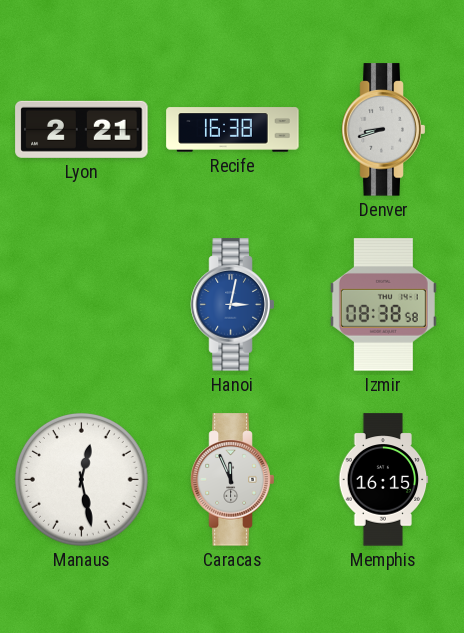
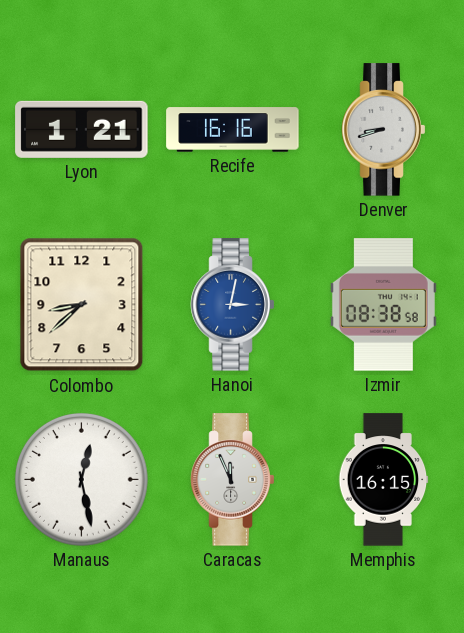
Lyon: 2:21 -> 1:21
Recife: 16:38 -> 16:16
Colombo: none -> 8:38
